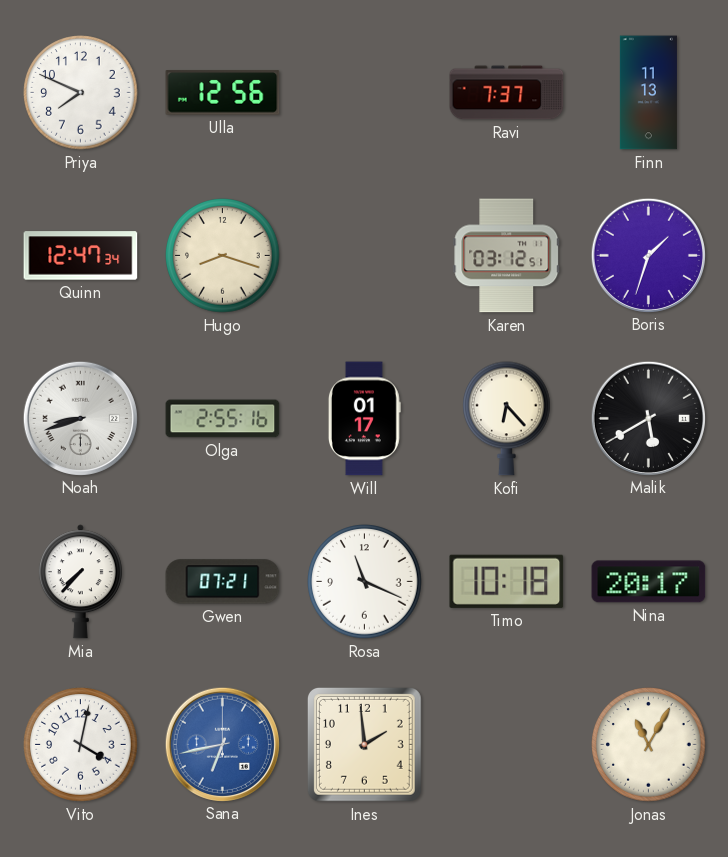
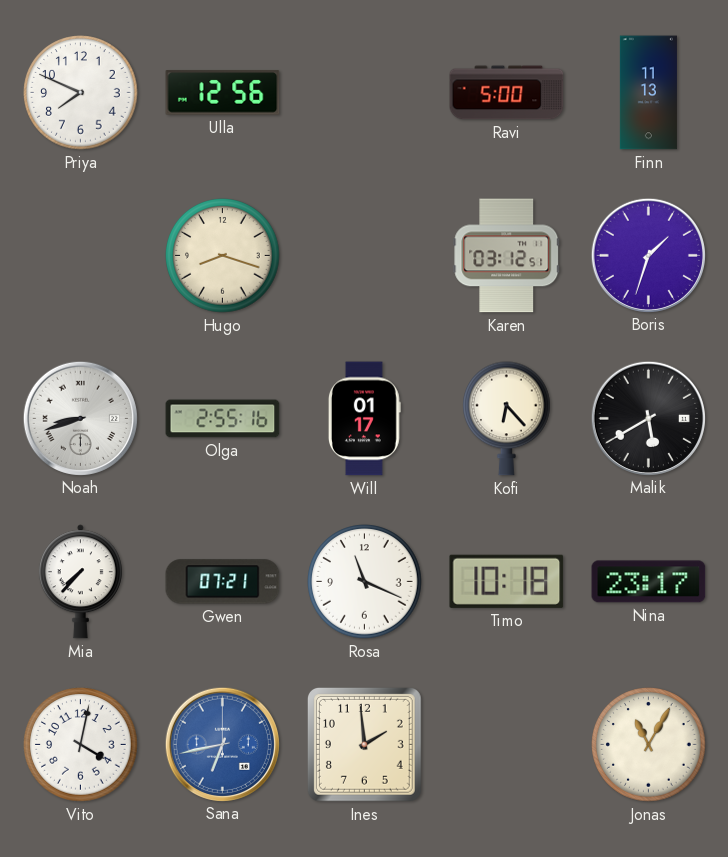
Ravi: 7:37 -> 5:00
Quinn: 12:47 -> none
Nina: 20:17 -> 23:17
